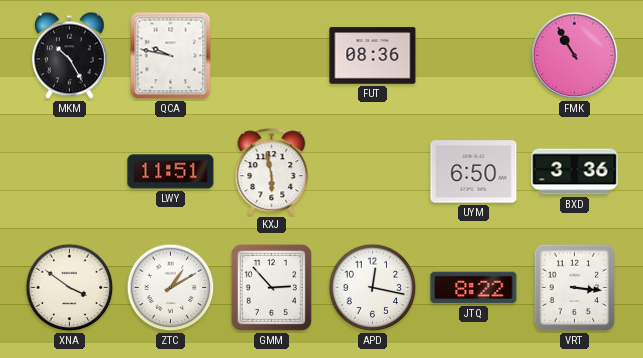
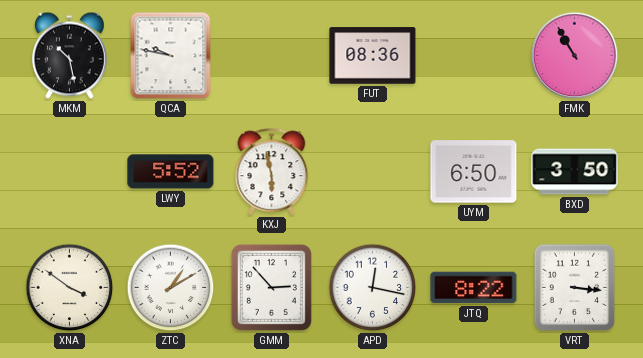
MKM: 10:25 -> 10:28
LWY: 11:51 -> 5:52
BXD: 3:36 -> 3:50
